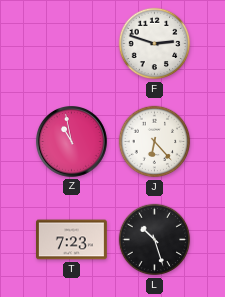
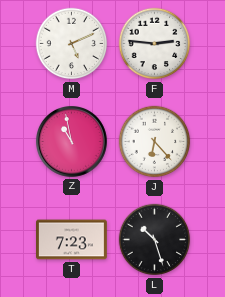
M: none -> 5:11
F: 2:48 -> 2:46
